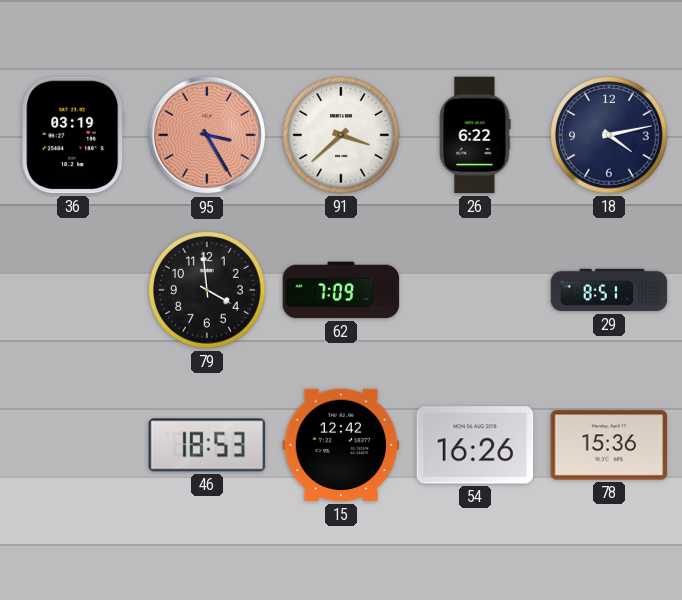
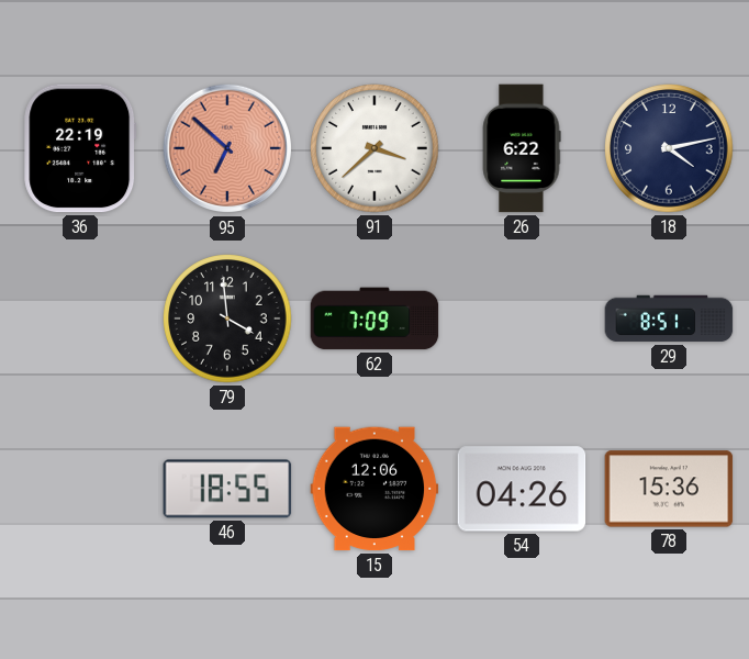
36: 03:19 -> 22:19
95: 3:25 -> 6:52
46: 18:53 -> 18:55
15: 12:42 -> 12:06
54: 16:26 -> 04:26
